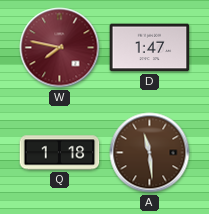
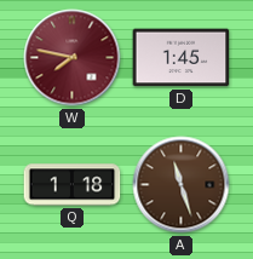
D: 1:47 -> 1:45
A: 11:29 -> 11:27
